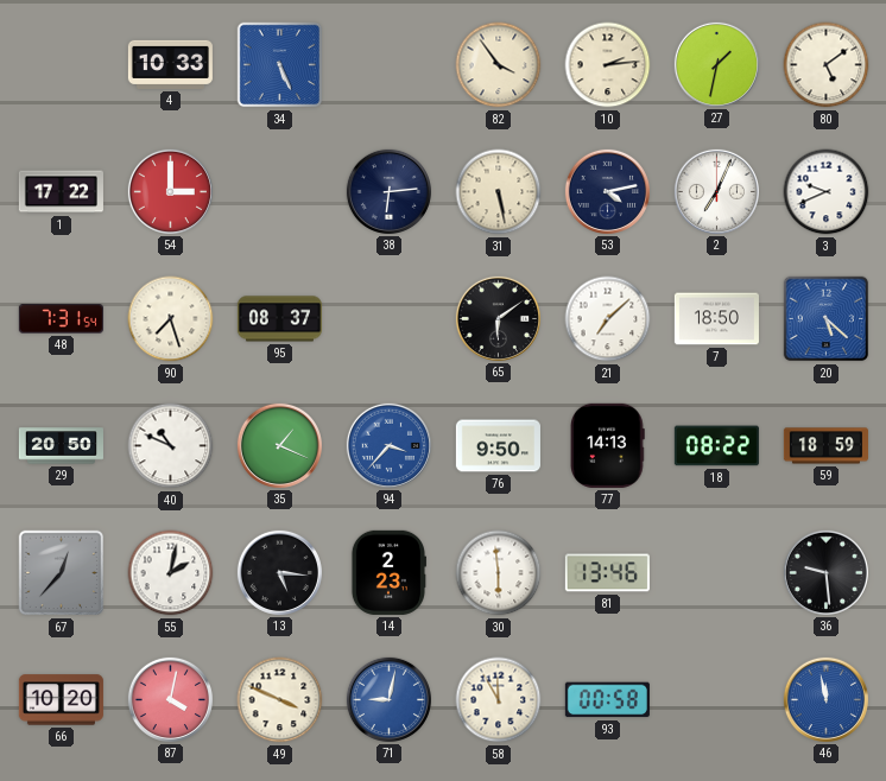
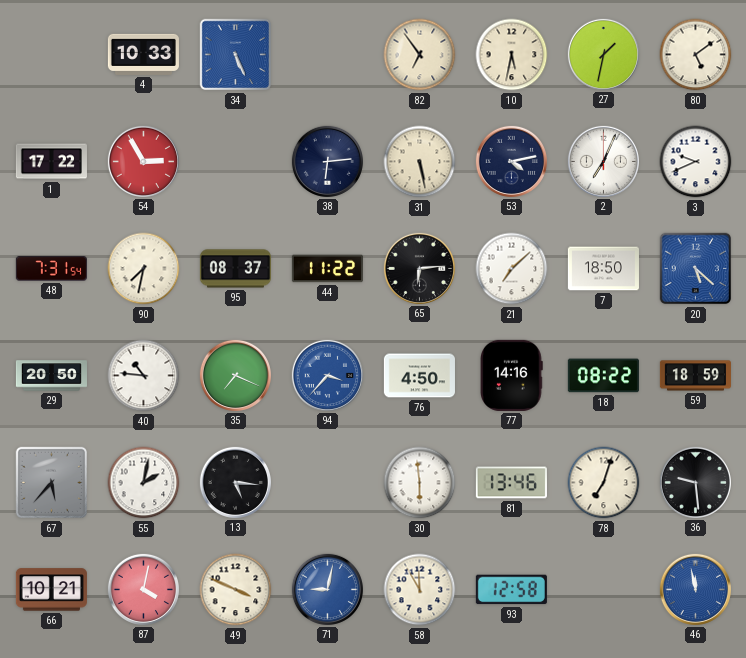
82: 3:54 -> 6:54
10: 2:14 -> 5:32
54: 3:00 -> 2:55
90: 7:27 -> 7:32
44: none -> 11:22
65: 6:09 -> 6:14
40: 10:49 -> 10:46
35: 1:19 -> 7:19
76: 9:50 -> 4:50
77: 14:13 -> 14:16
67: 12:37 -> 5:37
14: 2:23 -> none
78: none -> 7:03
66: 10:20 -> 10:21
93: 00:58 -> 12:58
